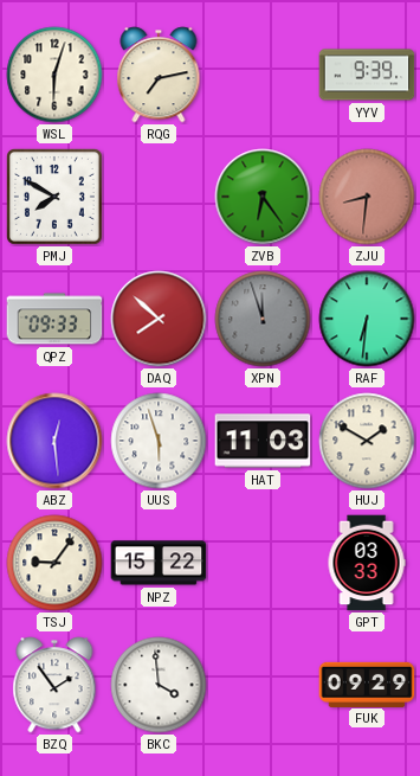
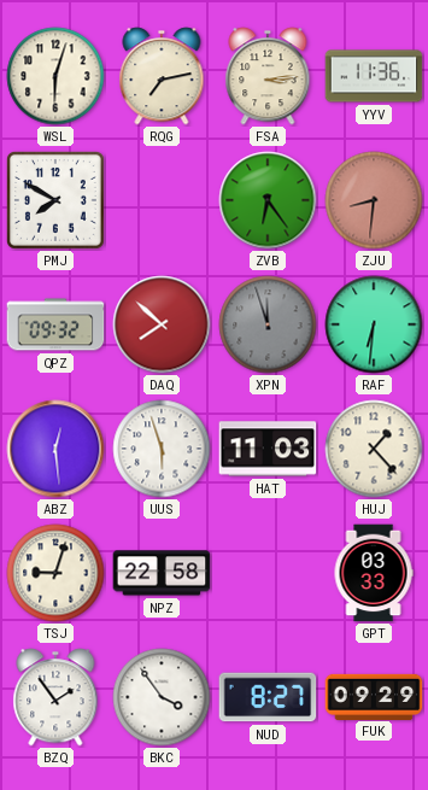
FSA: none -> 3:14
YYV: 9:39 -> 11:36
QPZ: 09:33 -> 09:32
HUJ: 1:50 -> 1:23
TSJ: 9:06 -> 9:03
NPZ: 15:22 -> 22:58
BKC: 3:59 -> 3:54
NUD: none -> 8:27
